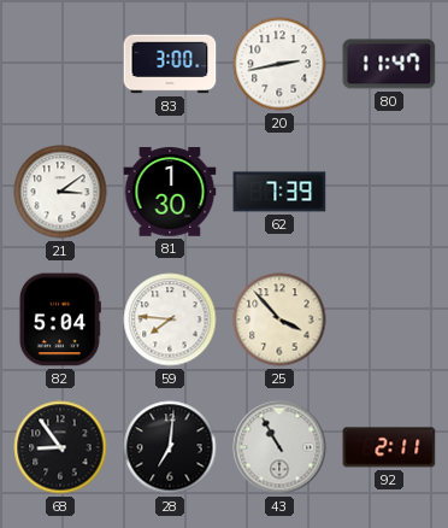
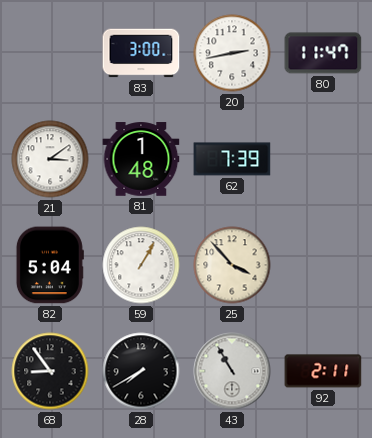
81: 1:30 -> 1:48
59: 7:46 -> 1:05
28: 7:01 -> 7:40
